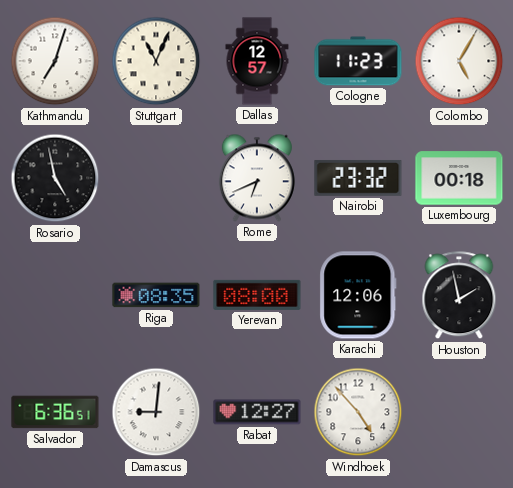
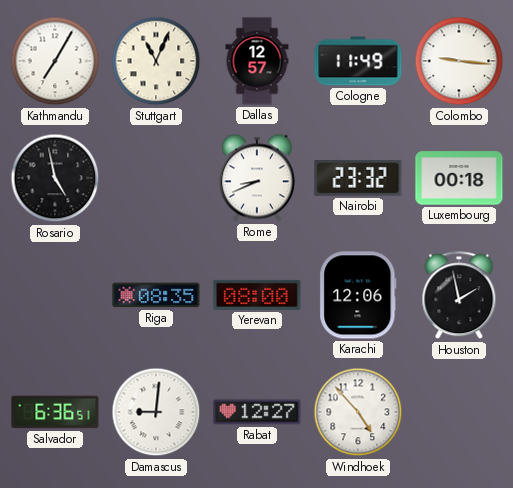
Kathmandu: 7:03 -> 7:05
Cologne: 11:23 -> 11:49
Colombo: 5:05 -> 9:16
Rome: 6:41 -> 8:41
